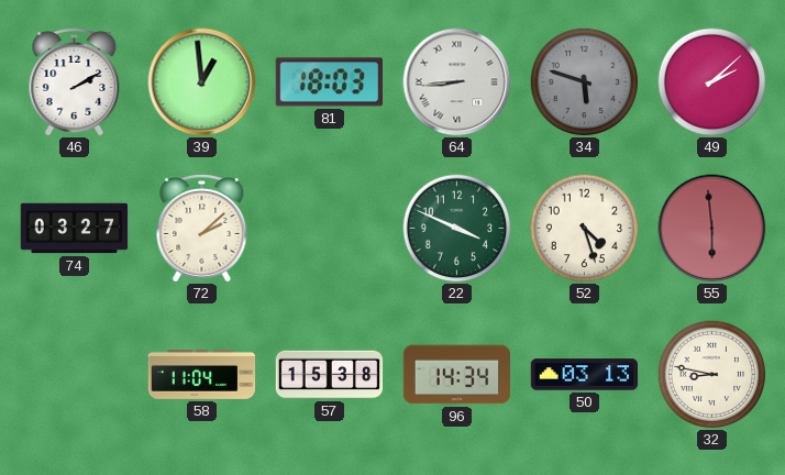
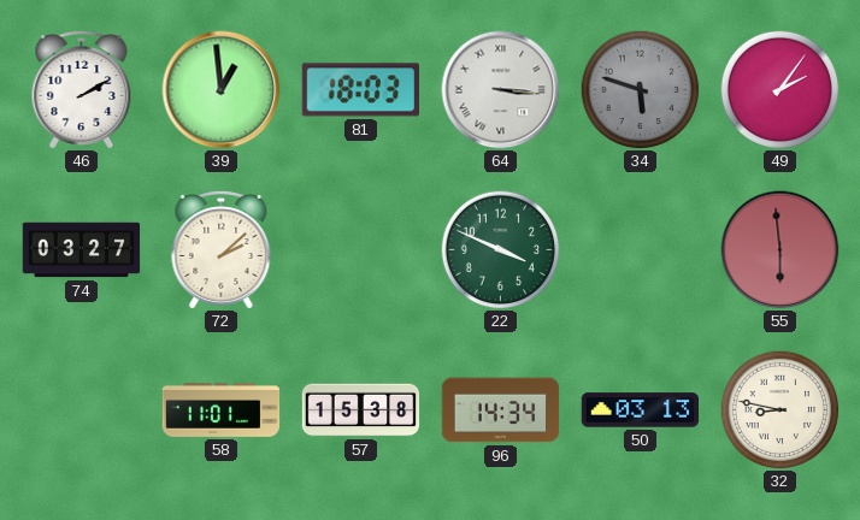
64: 8:44 -> 3:16
49: 2:08 -> 2:06
52: 4:27 -> none
58: 11:04 -> 11:01
